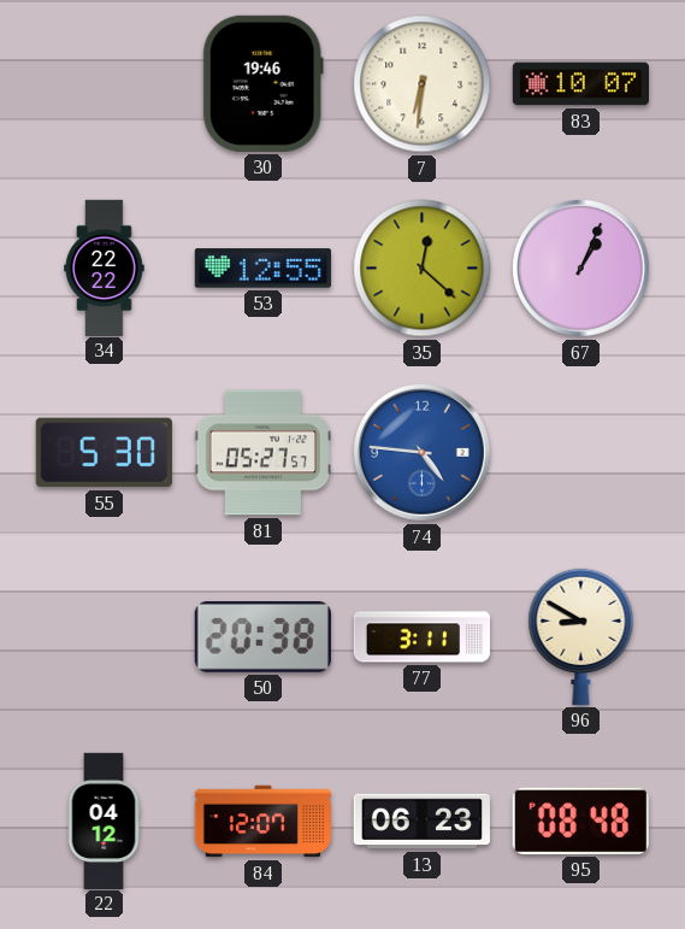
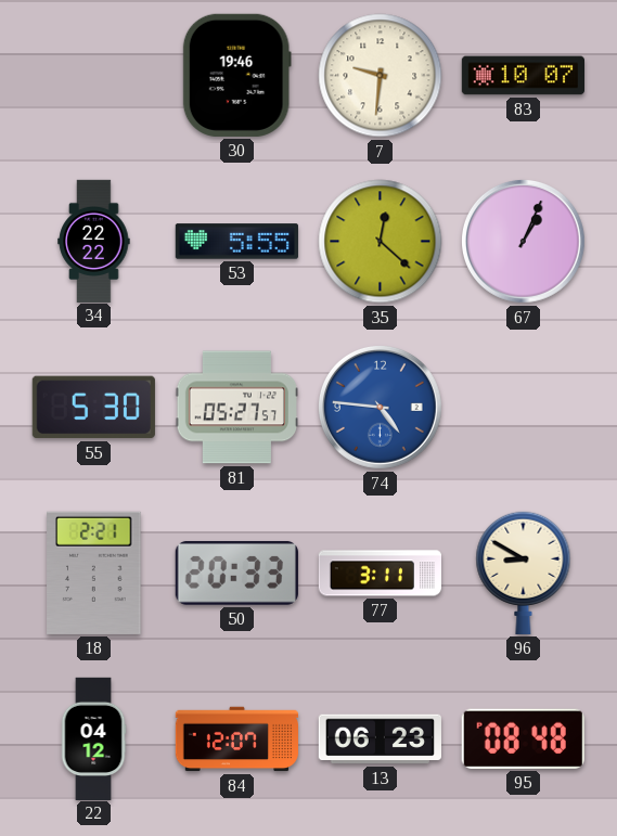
7: 6:31 -> 9:31
53: 12:55 -> 5:55
18: none -> 2:21
50: 20:38 -> 20:33
